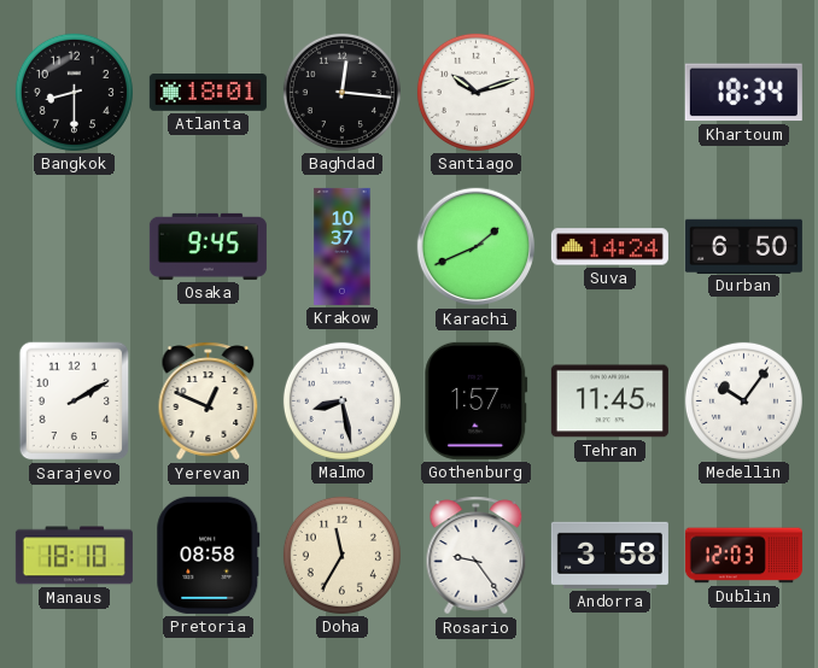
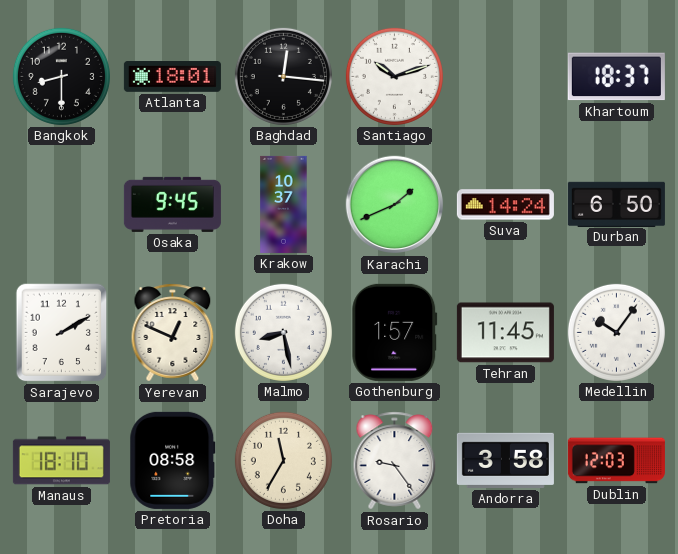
Khartoum: 18:34 -> 18:37
